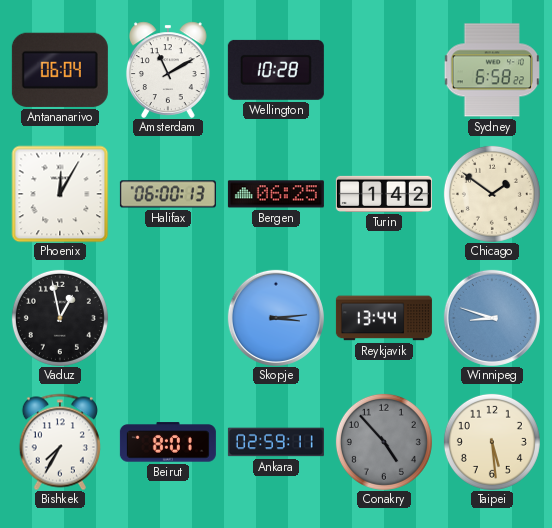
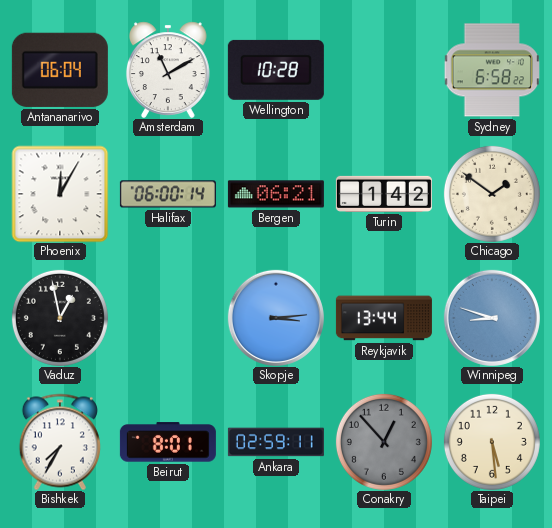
Halifax: 06:00:13 -> 06:00:14
Bergen: 06:25 -> 06:21
Conakry: 4:53 -> 12:53
